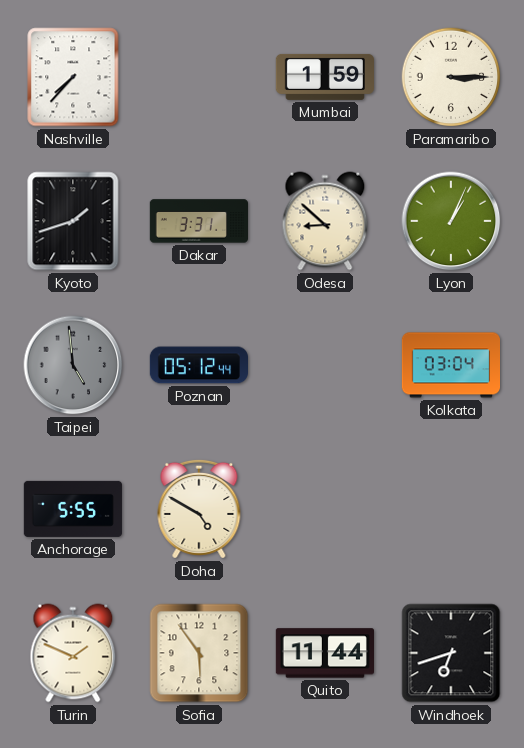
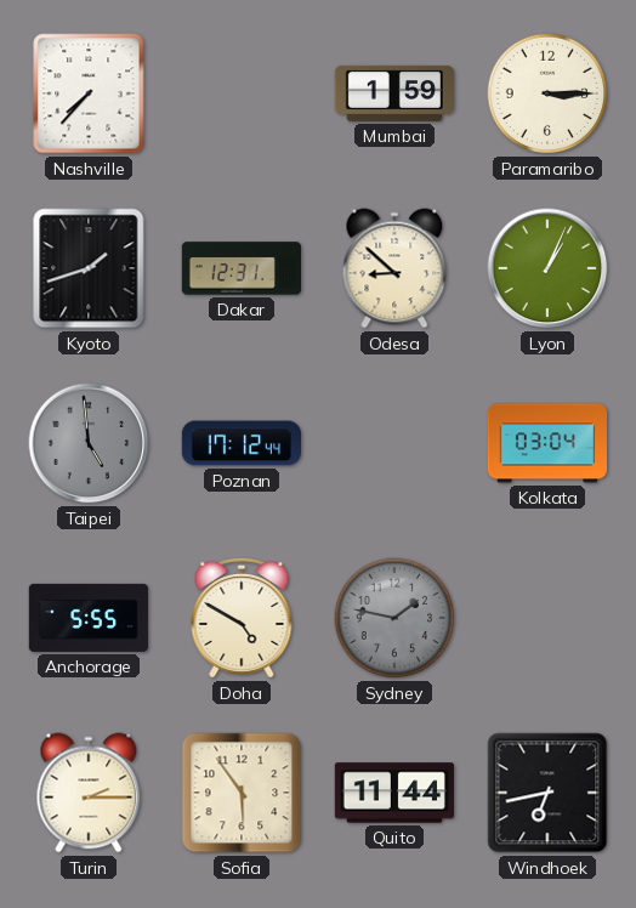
Dakar: 3:31 -> 12:31
Poznan: 05:12 -> 17:12
Sydney: none -> 1:47
Turin: 1:49 -> 2:15
Windhoek: 6:42 -> 6:43
